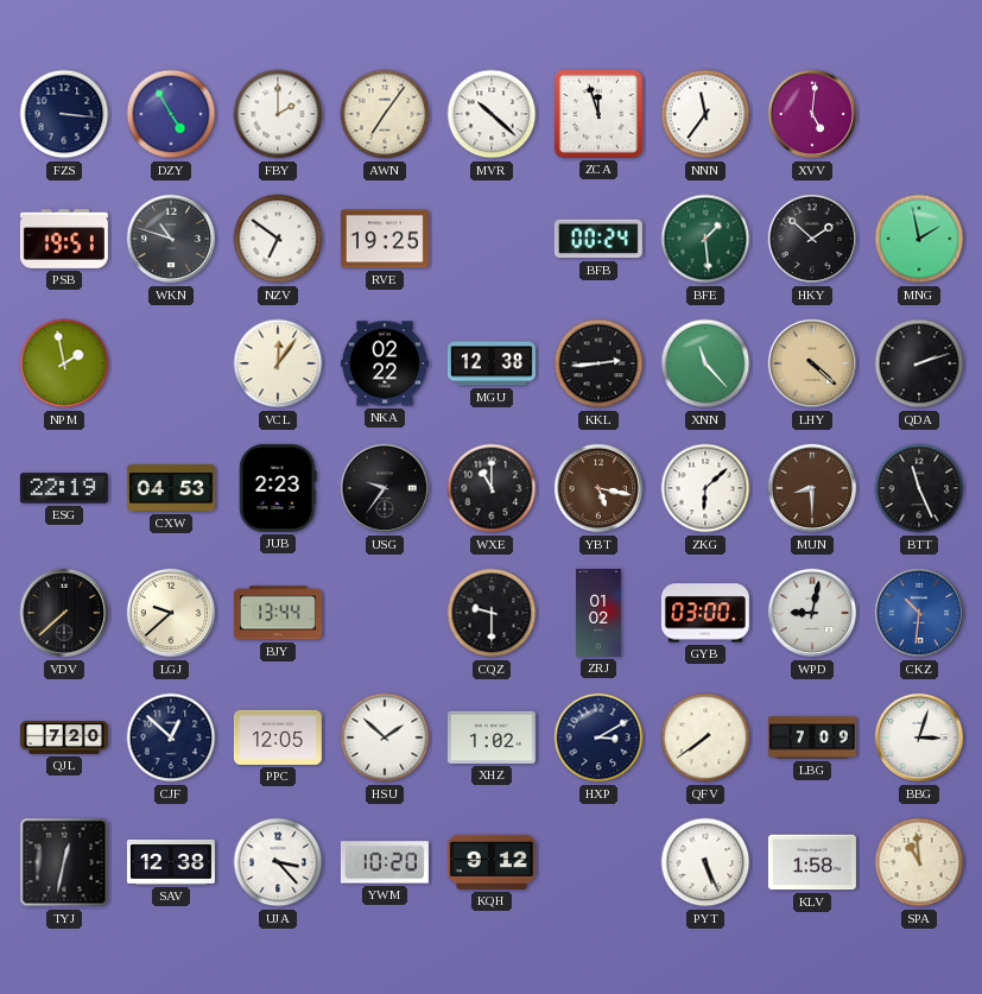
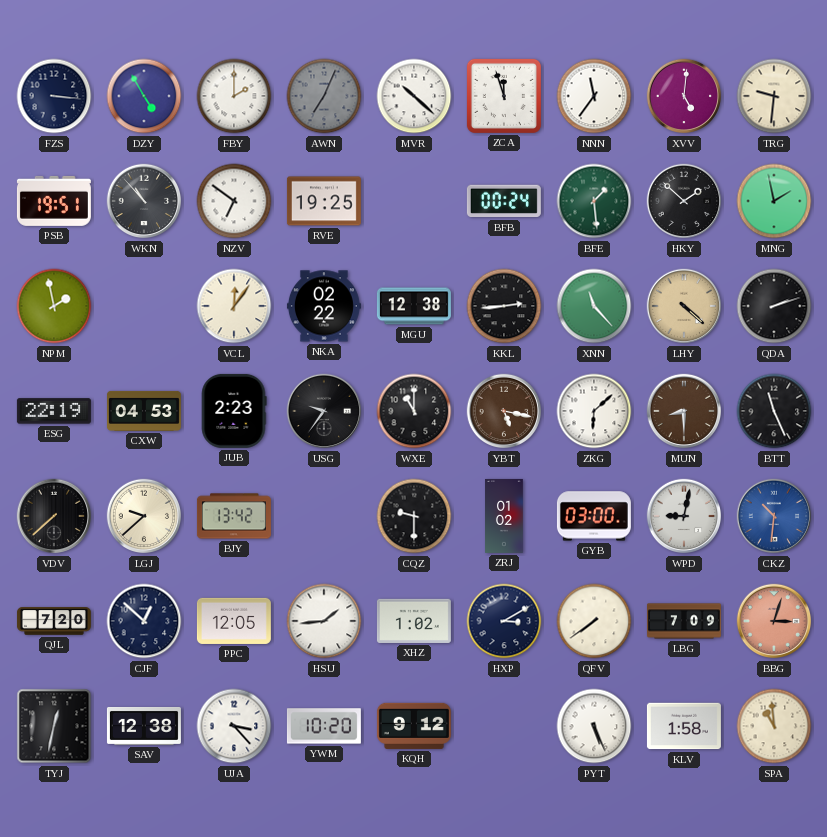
AWN: 7:06 -> 7:04
AWN dial: cream -> grey
TRG: none -> 9:31
WKN: 10:48 -> 10:53
BJY: 13:44 -> 13:42
HSU: 1:52 -> 1:44
BBG dial: white -> salmon
